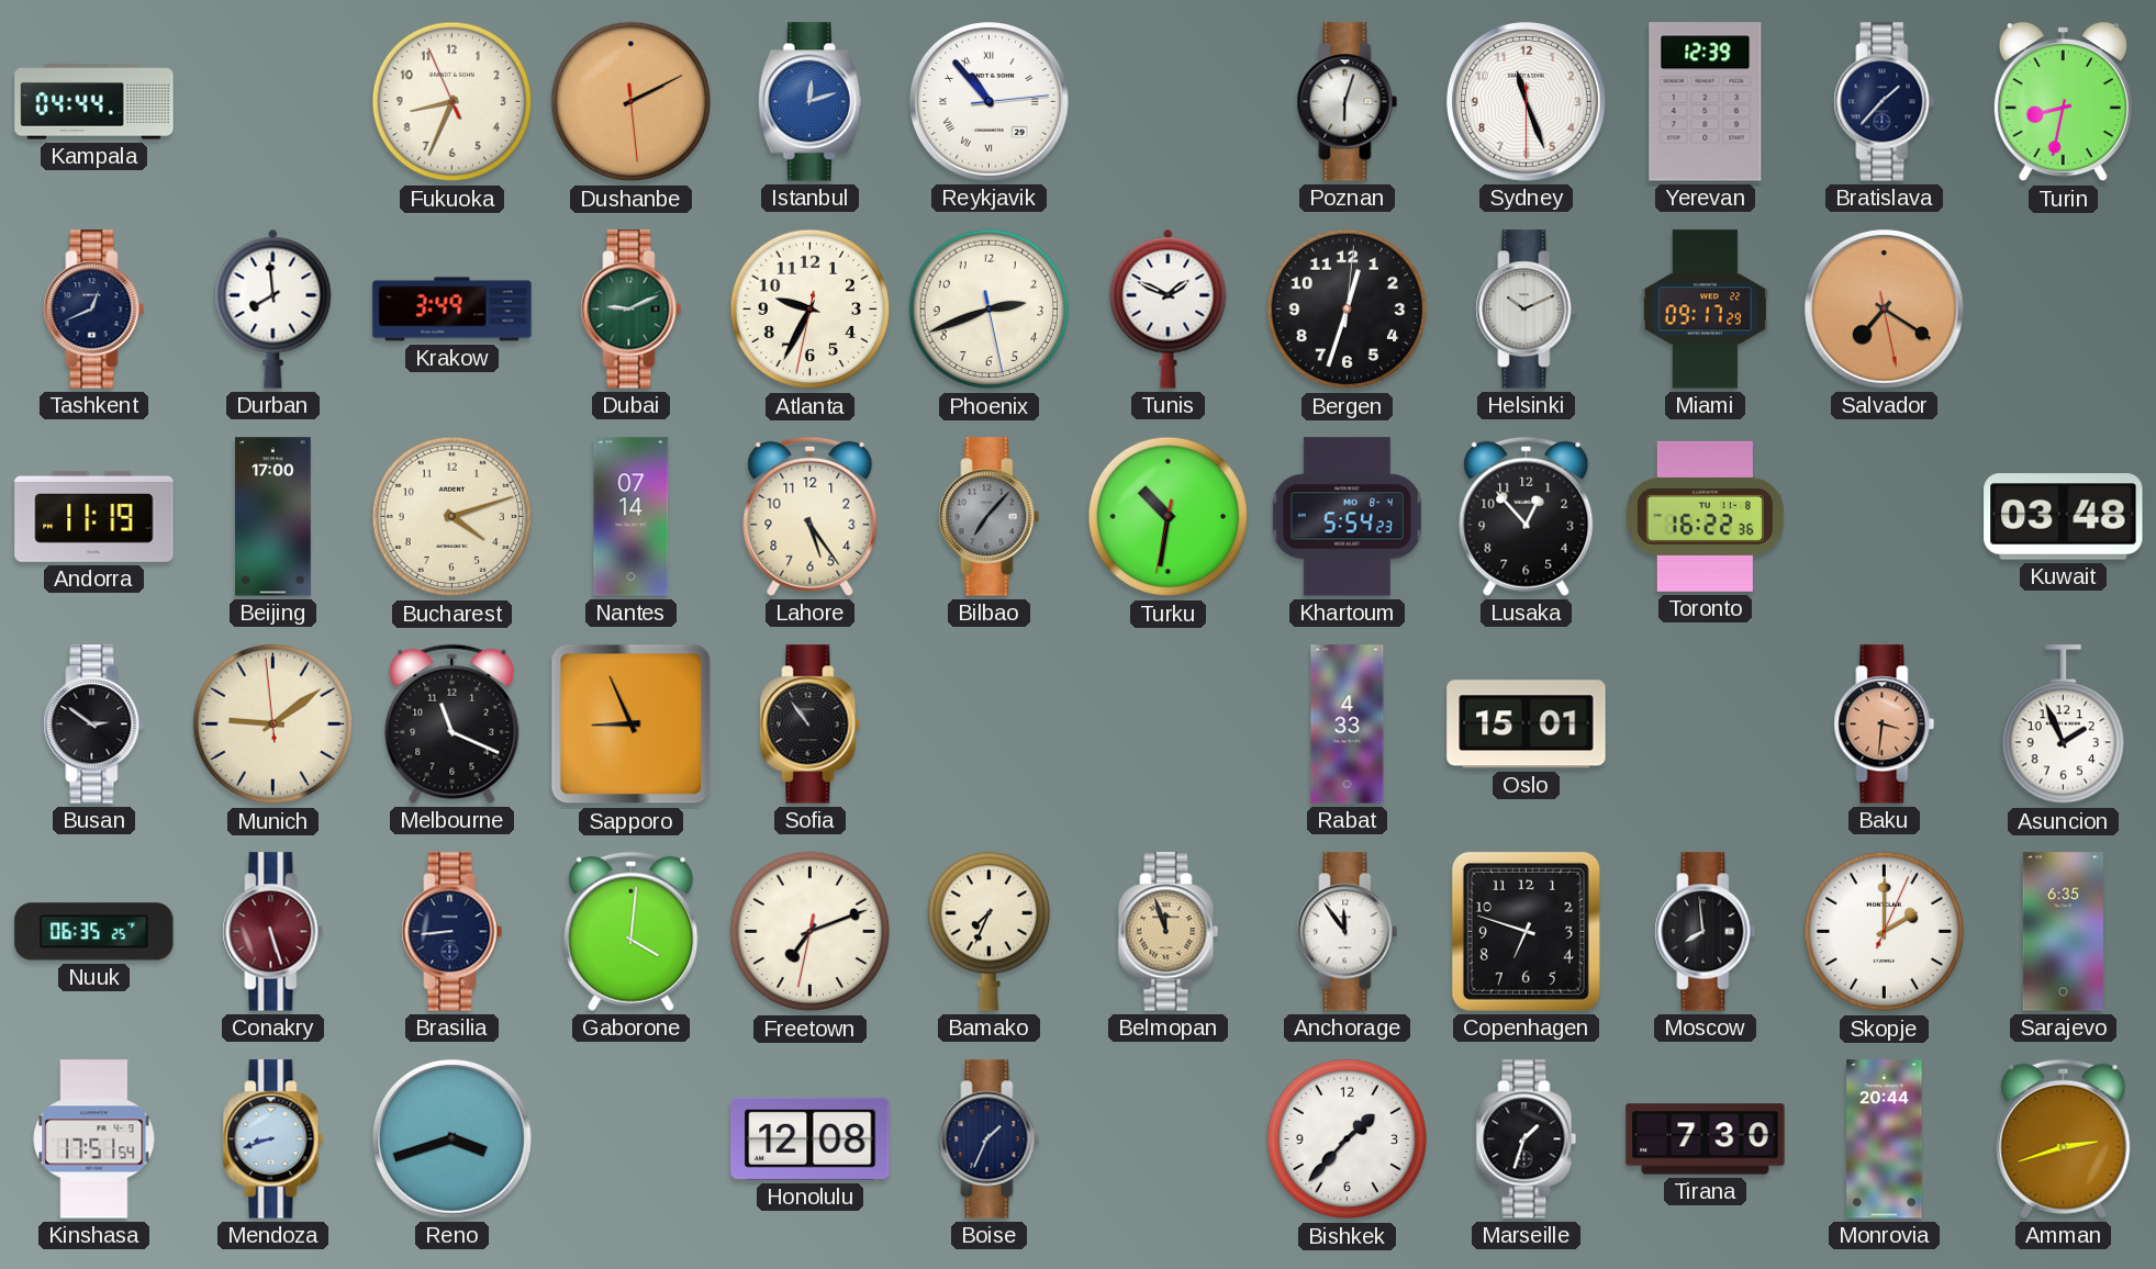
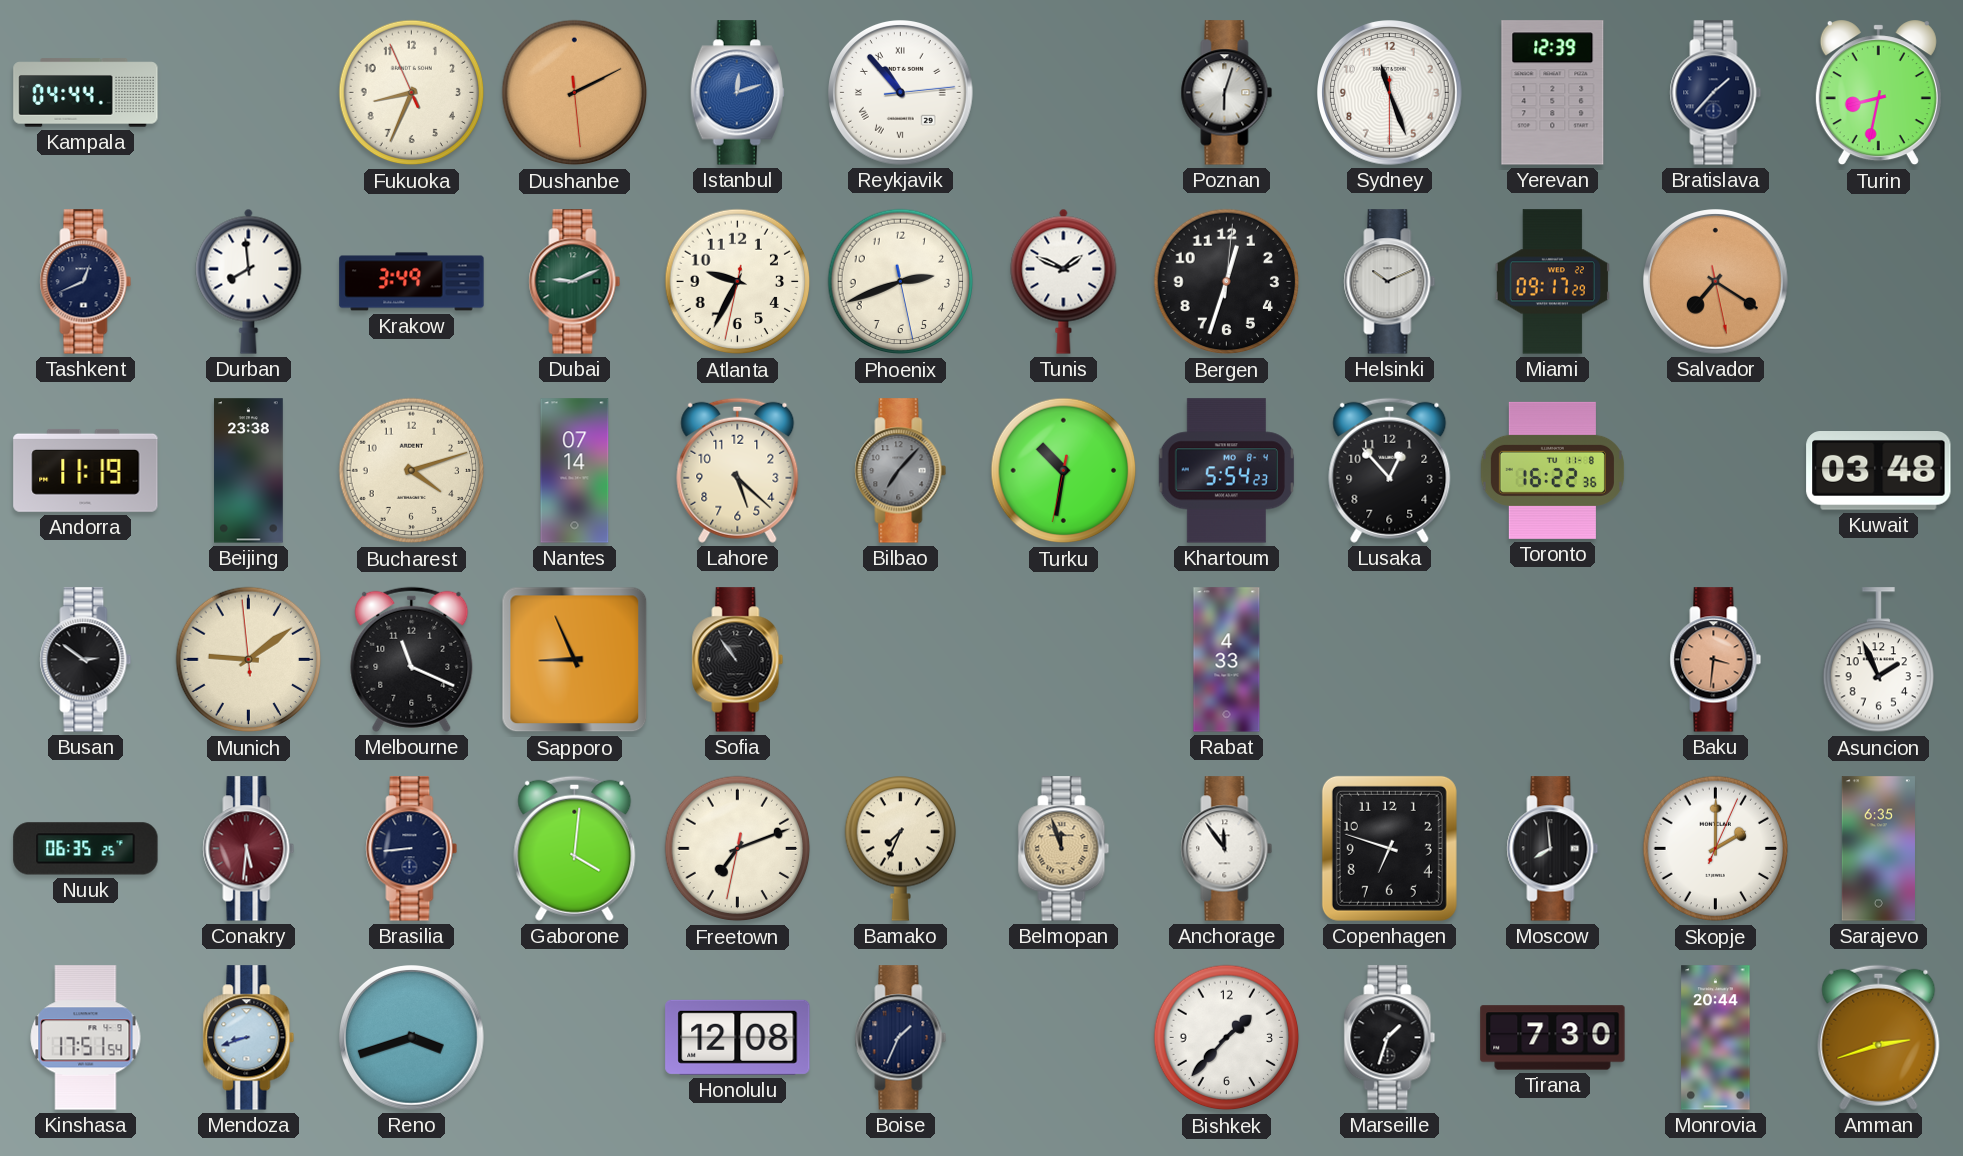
Beijing: 17:00 -> 23:38
Lahore: 5:24 -> 5:22
Oslo: 15:01 -> none
Conakry: 5:27 -> 5:31
